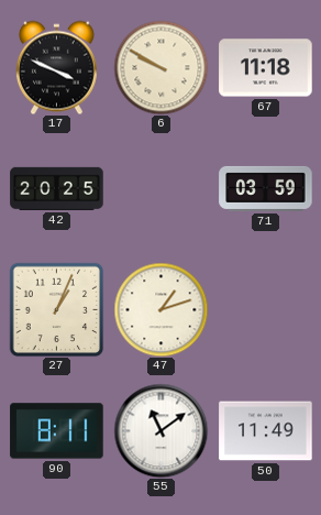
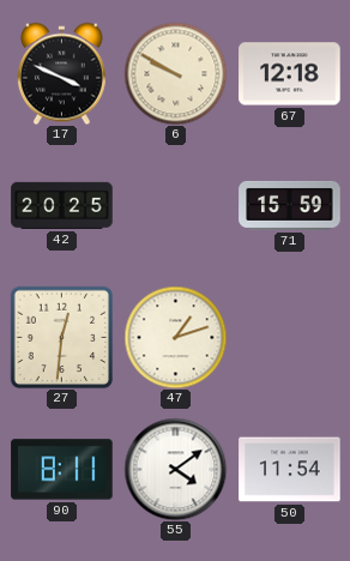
67: 11:18 -> 12:18
71: 03:59 -> 15:59
27: 1:04 -> 12:31
55: 11:09 -> 4:09
50: 11:49 -> 11:54
